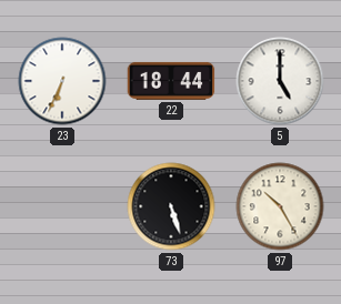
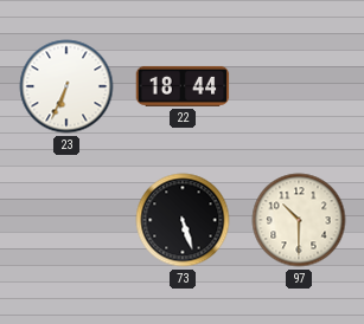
5: 5:00 -> none
97: 10:25 -> 10:30
